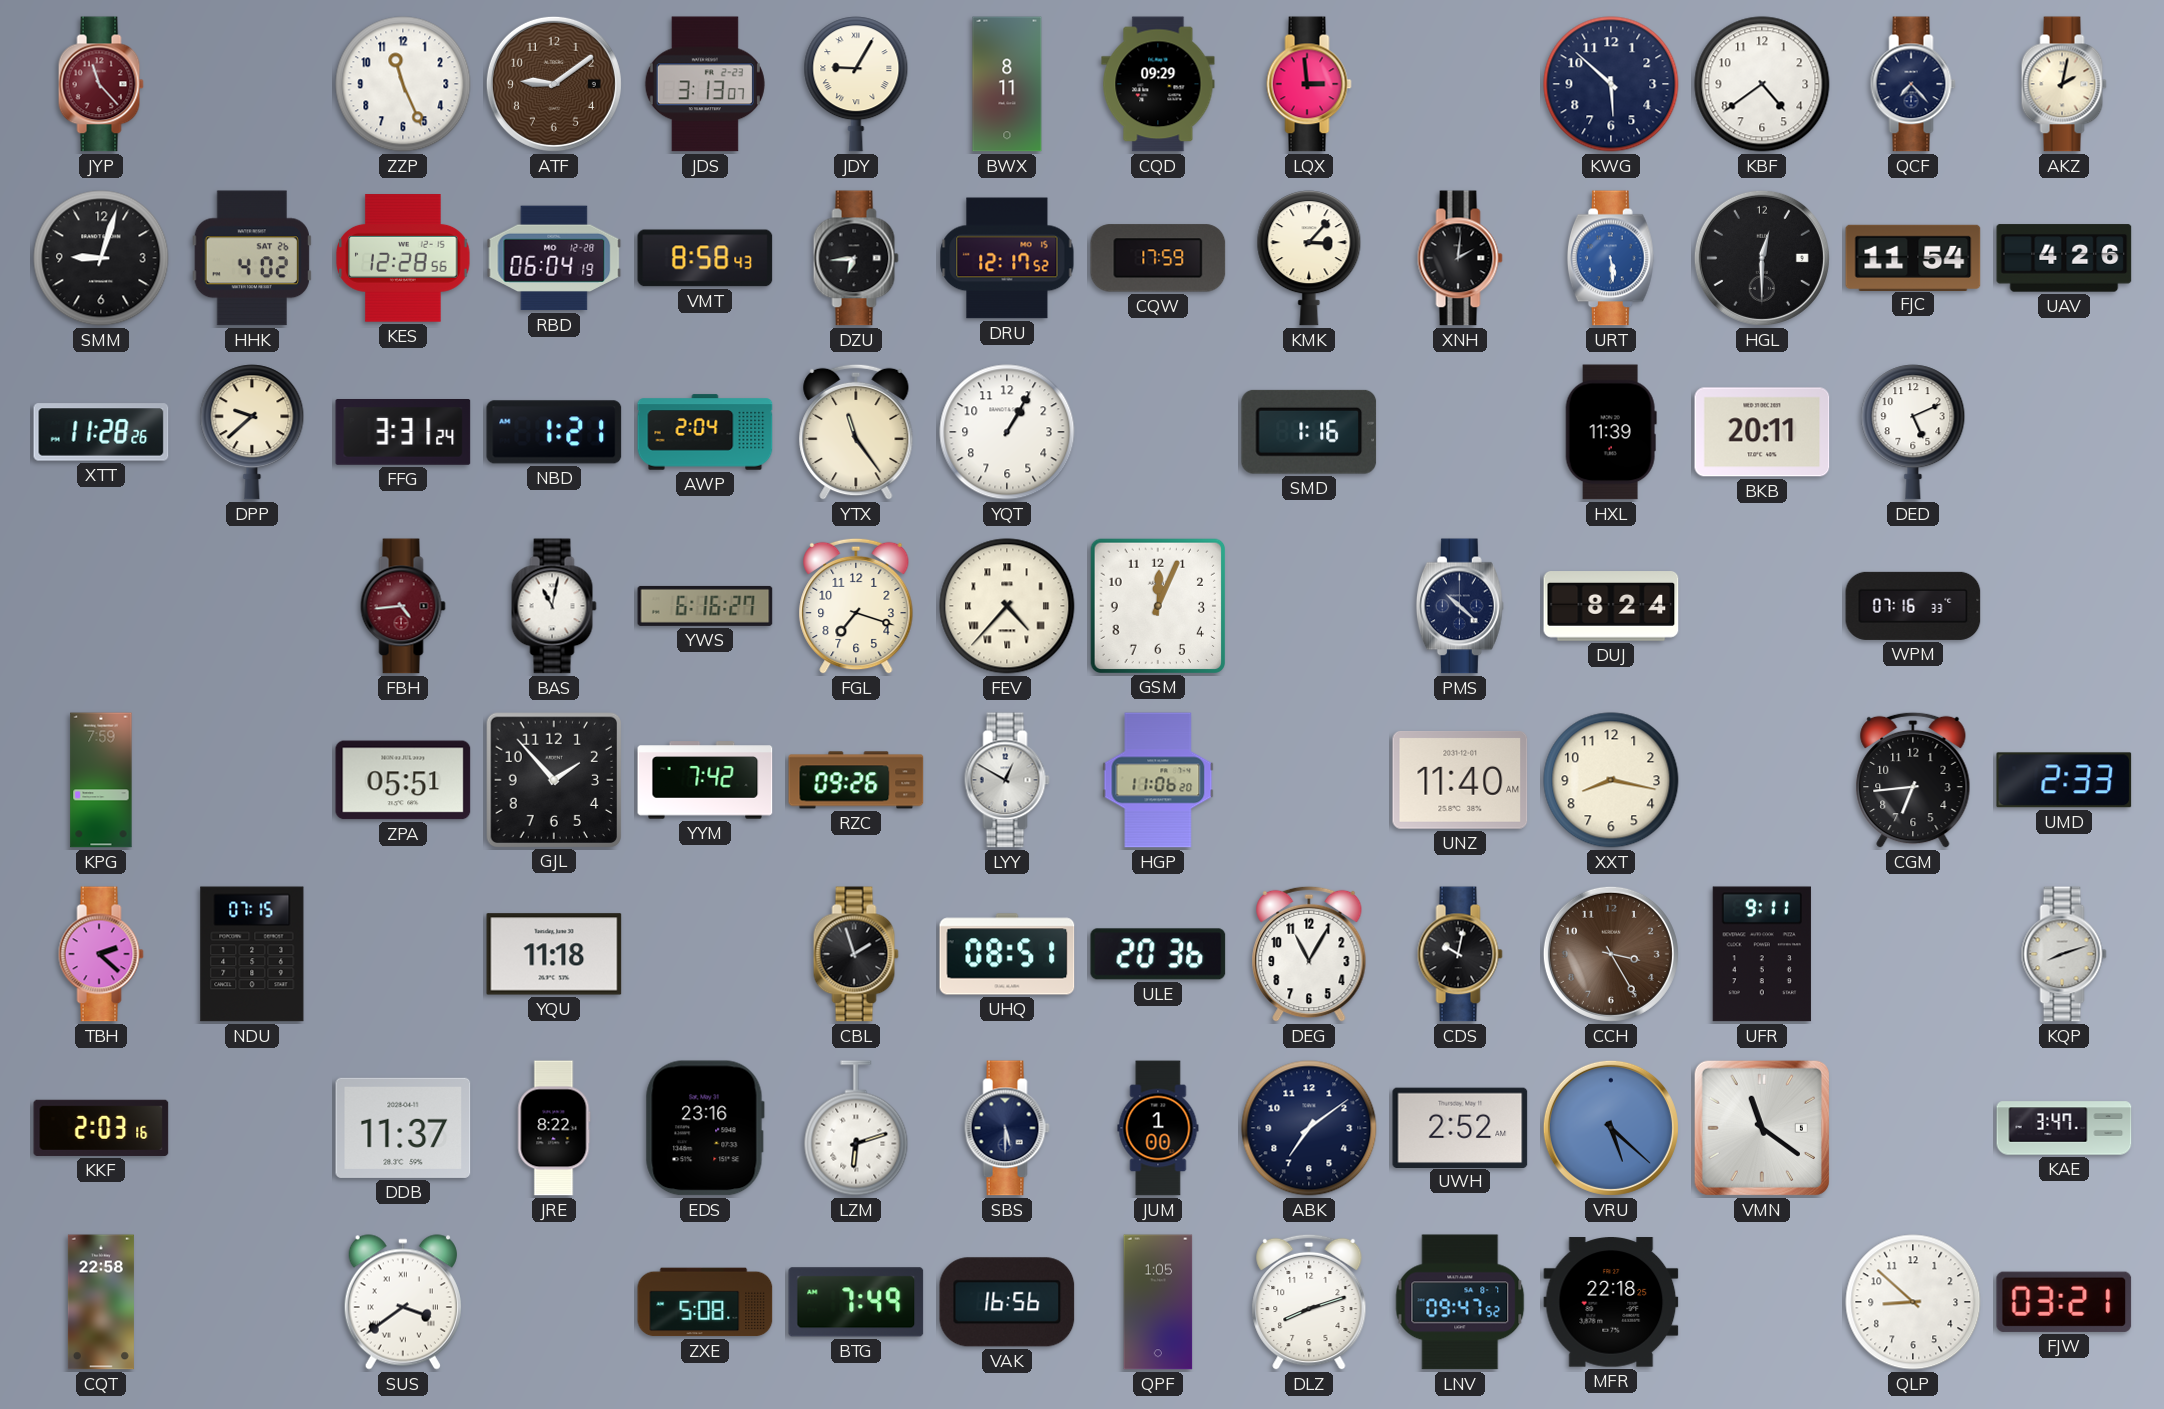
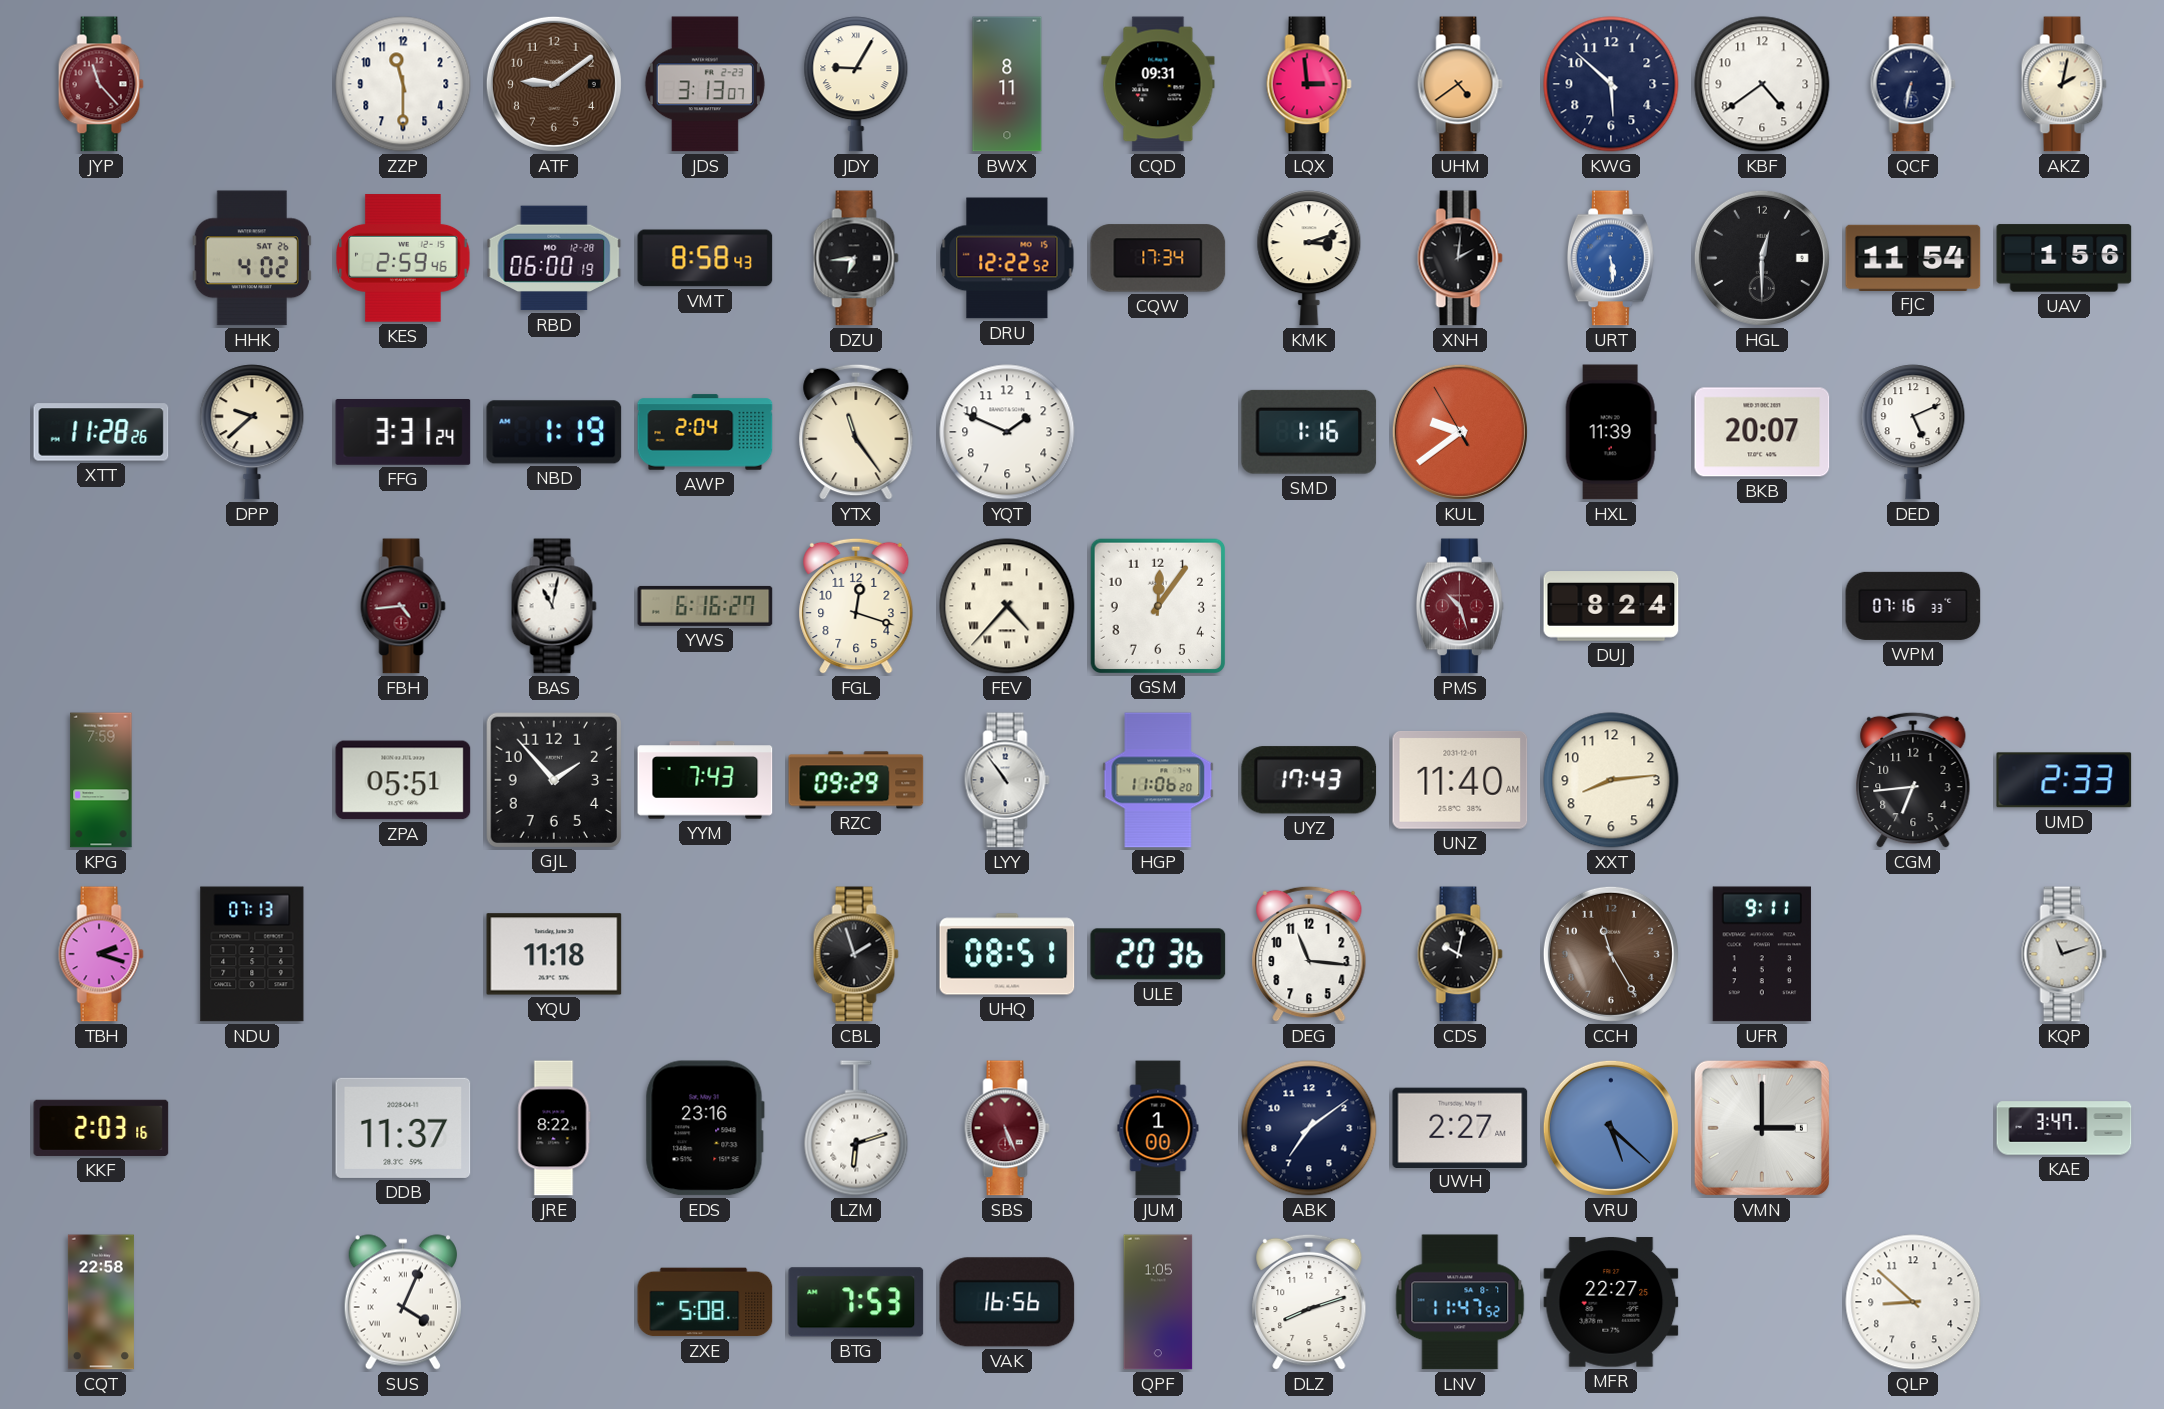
ZZP: 11:26 -> 11:30
CQD: 09:29 -> 09:31
UHM: none -> 4:39
QCF: 7:23 -> 6:32
SMM: 9:03 -> none
KES: 12:28 -> 2:59
RBD: 06:04 -> 06:00
DRU: 12:17 -> 12:22
CQW: 17:59 -> 17:34
KMK: 3:07 -> 3:12
UAV: 4:26 -> 1:56
NBD: 1:21 -> 1:19
YQT: 1:05 -> 1:49
KUL: none -> 9:38
BKB: 20:11 -> 20:07
FGL: 7:18 -> 12:18
GSM: 12:04 -> 12:06
PMS: 10:22 -> 10:27
PMS dial: navy -> burgundy
YYM: 7:42 -> 7:43
RZC: 09:26 -> 09:29
LYY: 12:50 -> 10:54
UYZ: none -> 17:43
XXT: 8:17 -> 8:14
TBH: 2:22 -> 2:18
NDU: 07:15 -> 07:13
DEG: 11:05 -> 11:16
CCH: 3:25 -> 11:25
KQP: 8:12 -> 11:12
SBS: 5:30 -> 5:26
SBS dial: navy -> burgundy
UWH: 2:52 -> 2:27
VMN: 11:21 -> 3:00
SUS: 3:39 -> 4:04
BTG: 7:49 -> 7:53
LNV: 09:47 -> 11:47
MFR: 22:18 -> 22:27
FJW: 03:21 -> none
